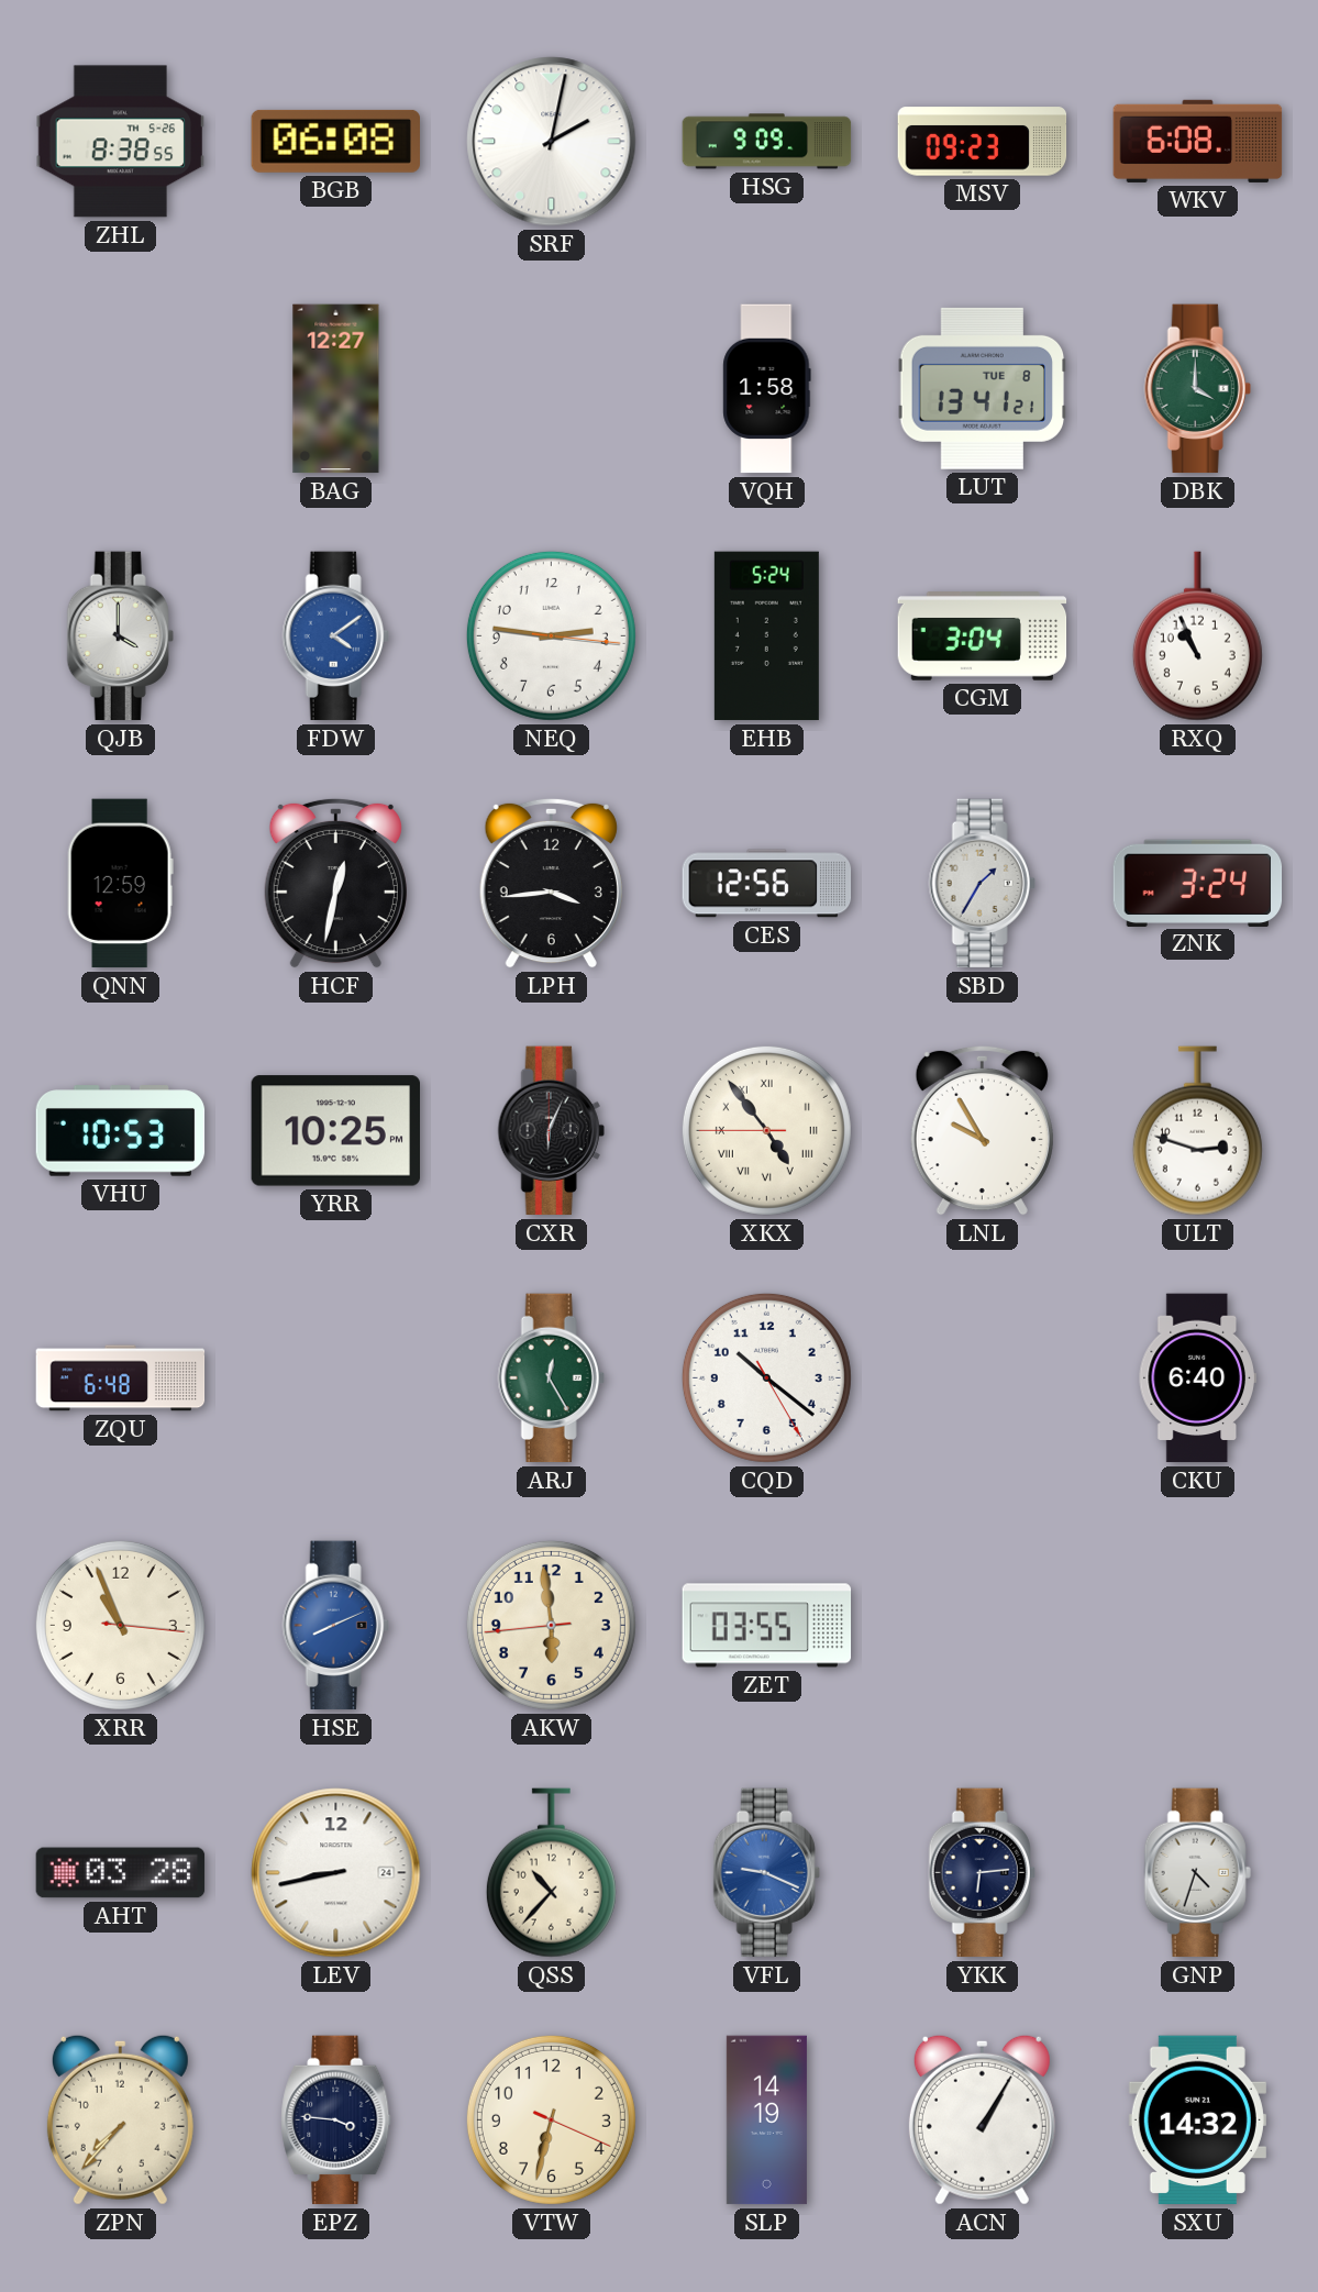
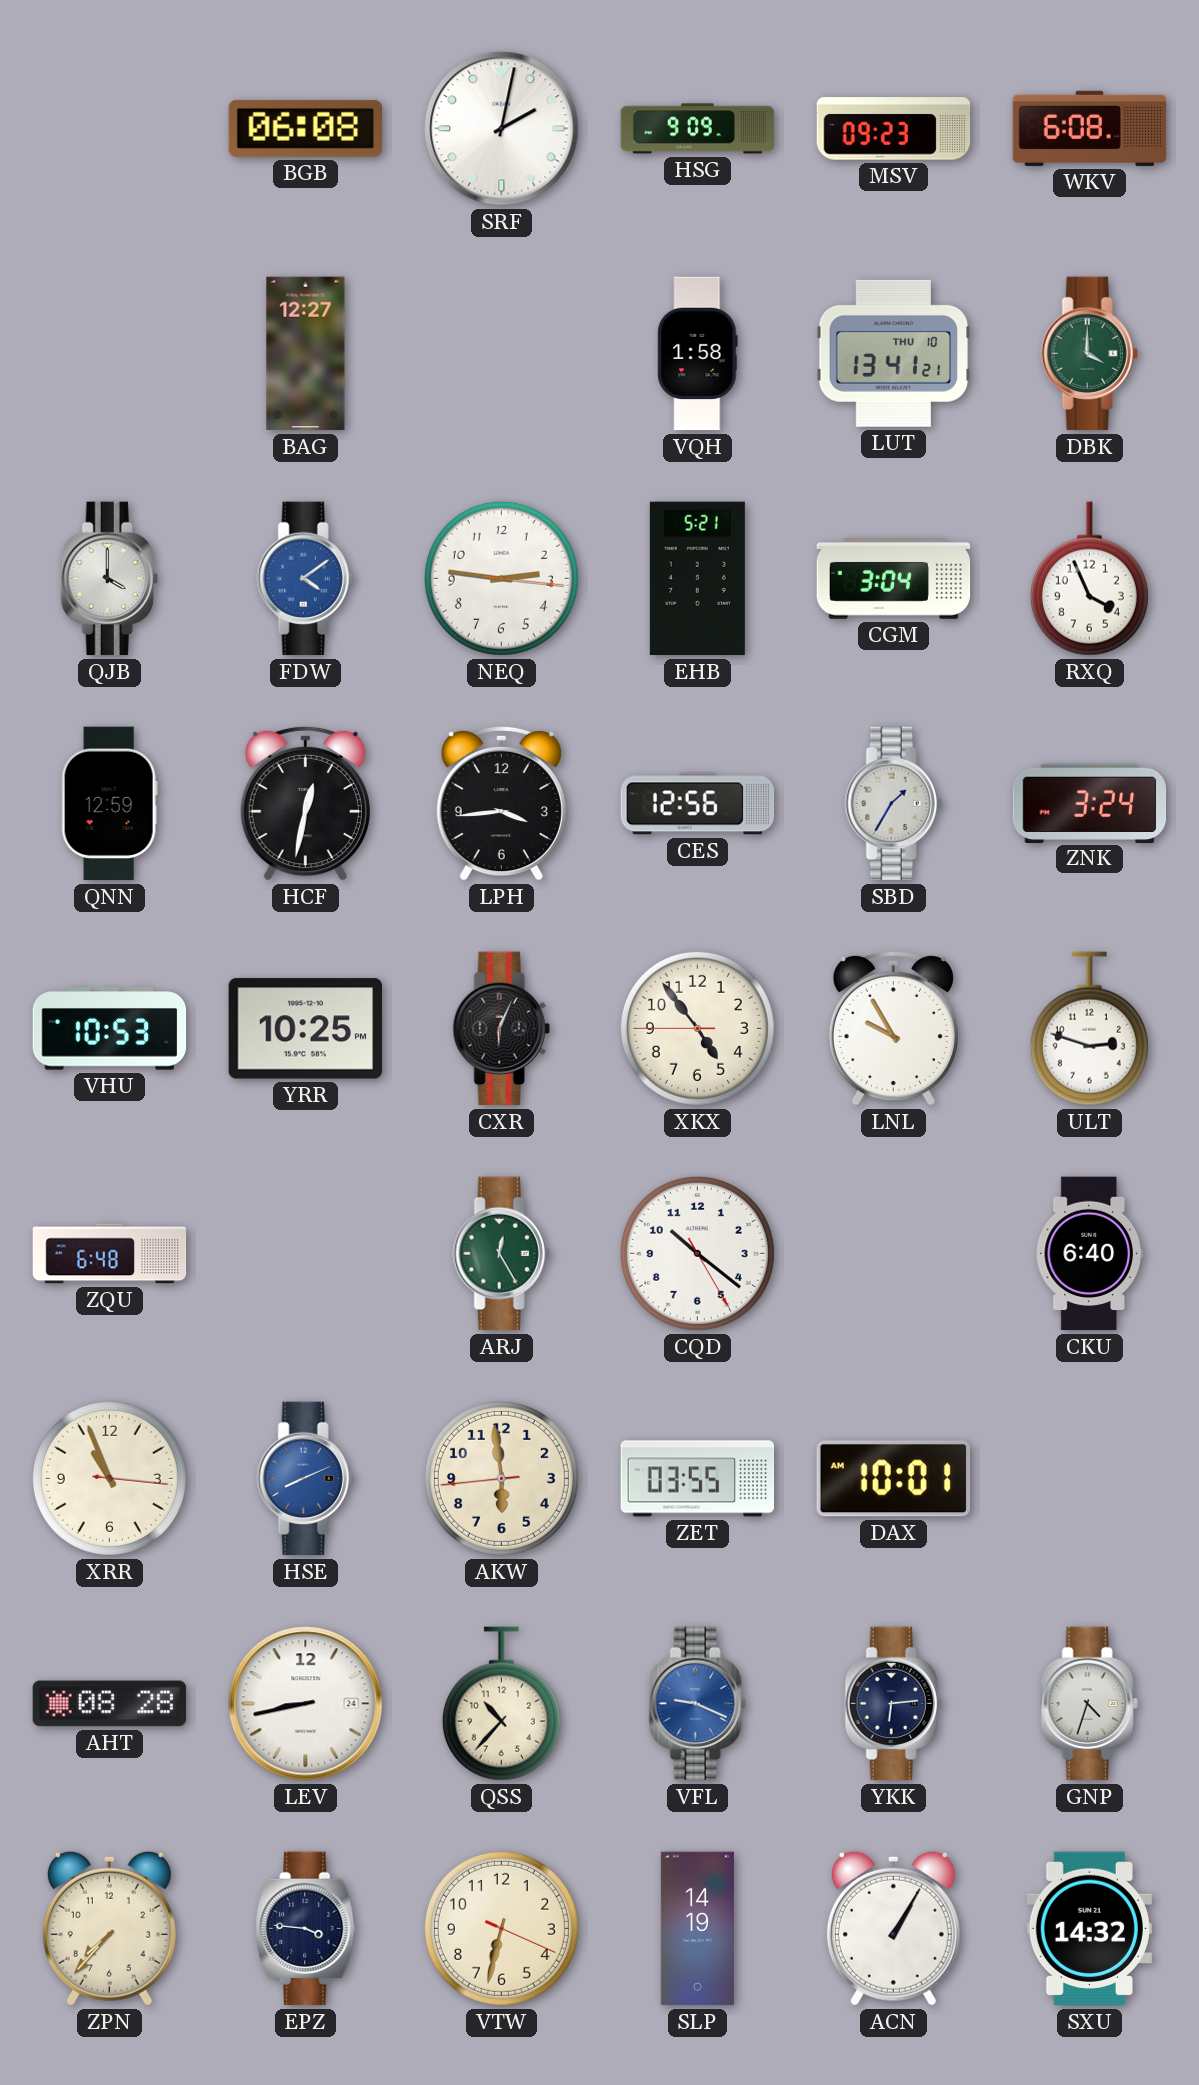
ZHL: 8:38 -> none
LUT date: TUE 8 -> THU 10
EHB: 5:24 -> 5:21
RXQ: 10:56 -> 3:56
XKX numerals: Roman -> Arabic
DAX: none -> 10:01
AHT: 03:28 -> 08:28
